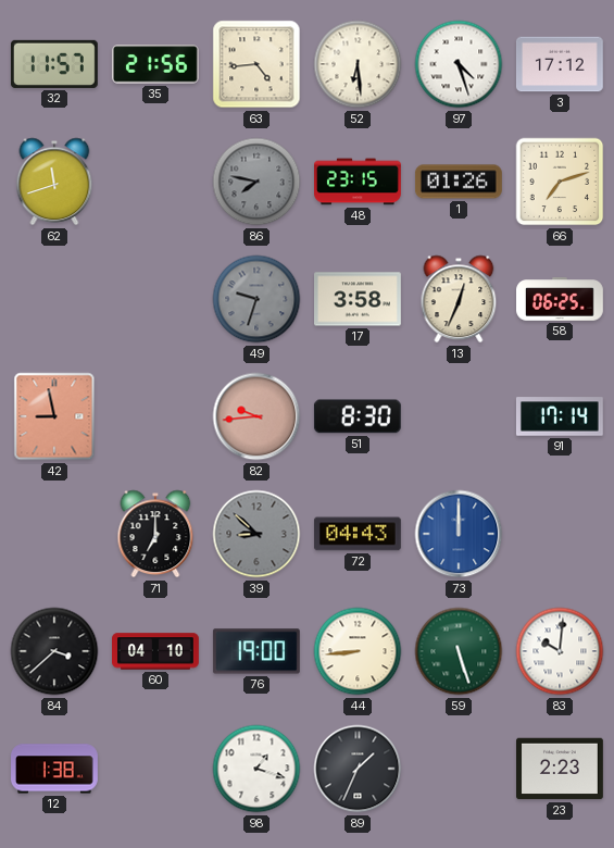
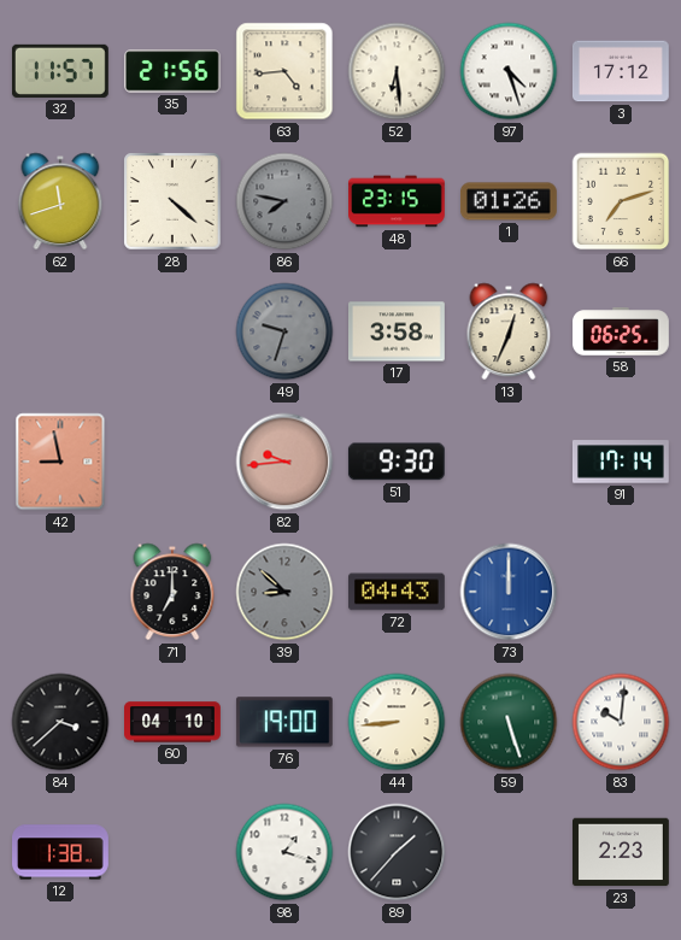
28: none -> 4:22
51: 8:30 -> 9:30
89: 1:34 -> 1:37
